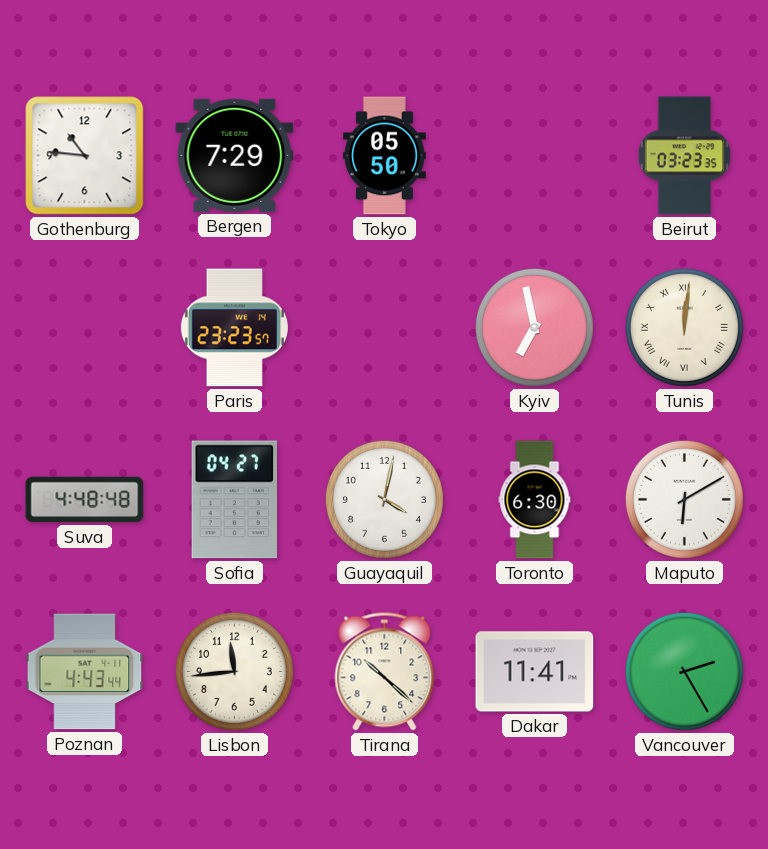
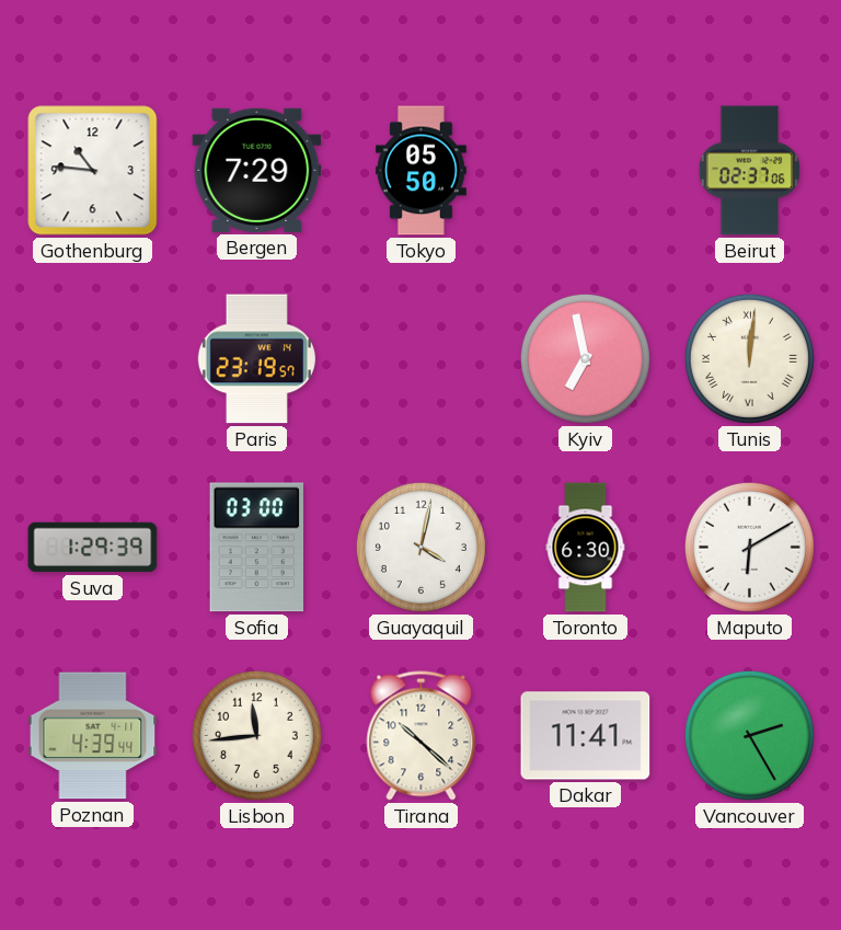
Beirut: 03:23 -> 02:37
Paris: 23:23 -> 23:19
Suva: 4:48 -> 1:29
Sofia: 04:27 -> 03:00
Poznan: 4:43 -> 4:39
